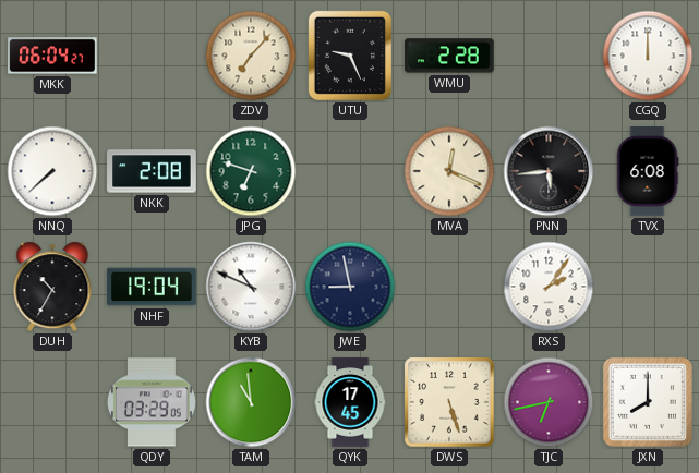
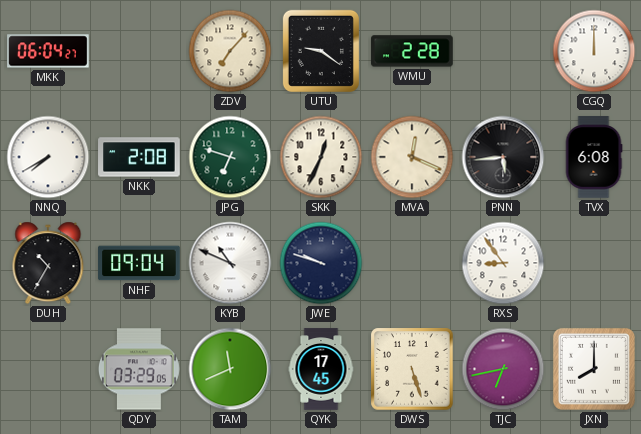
UTU: 9:26 -> 9:21
NNQ: 7:38 -> 7:40
SKK: none -> 12:34
NHF: 19:04 -> 09:04
JWE: 8:58 -> 9:48
RXS: 2:06 -> 8:54
TAM: 10:59 -> 11:41
